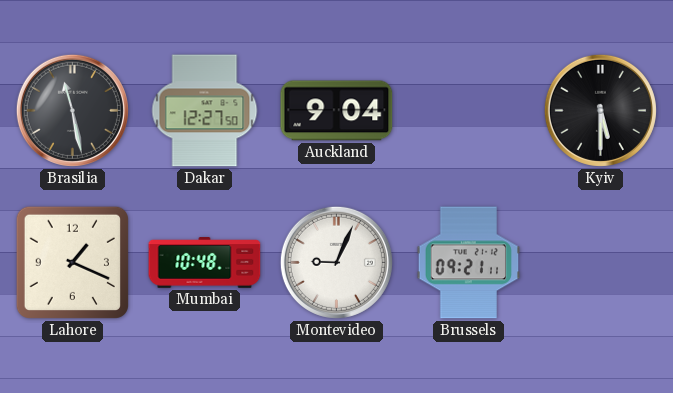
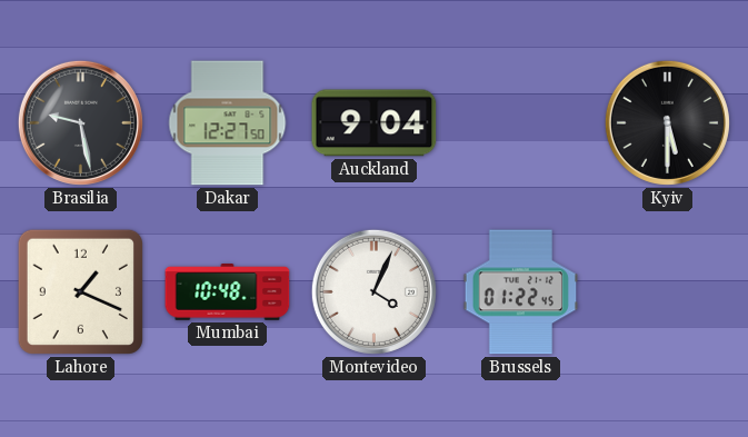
Brasilia: 11:28 -> 9:28
Montevideo: 9:04 -> 4:04
Brussels: 09:21 -> 01:22
